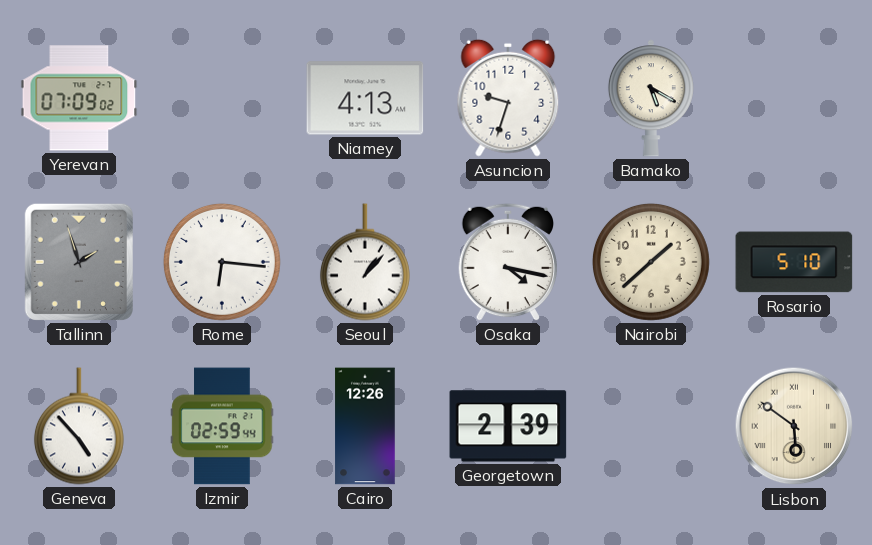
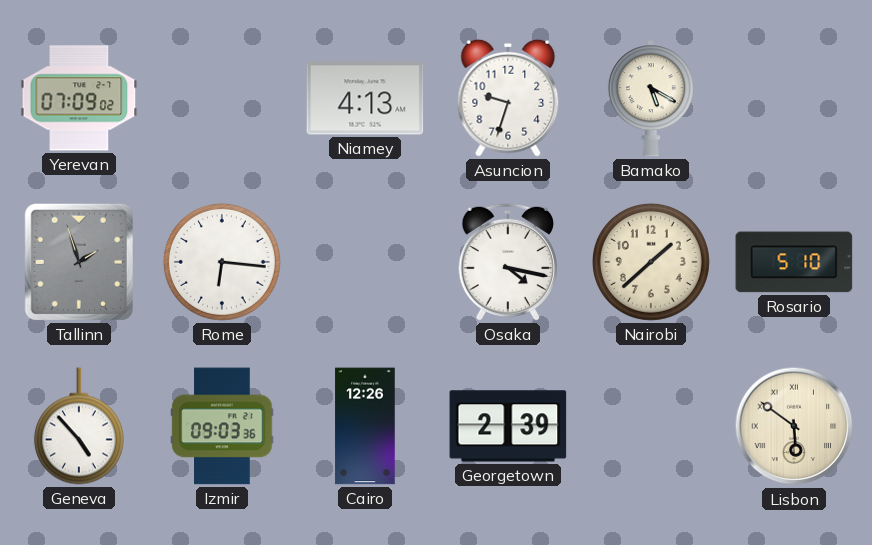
Seoul: 1:07 -> none
Izmir: 02:59 -> 09:03
